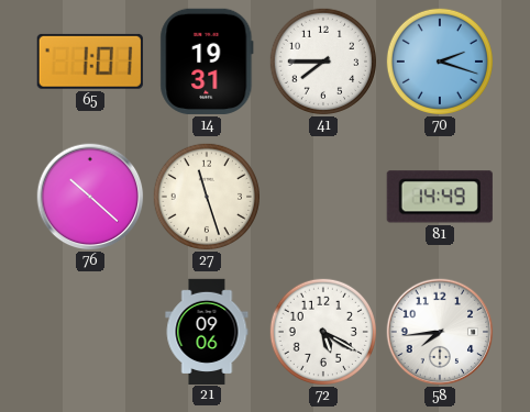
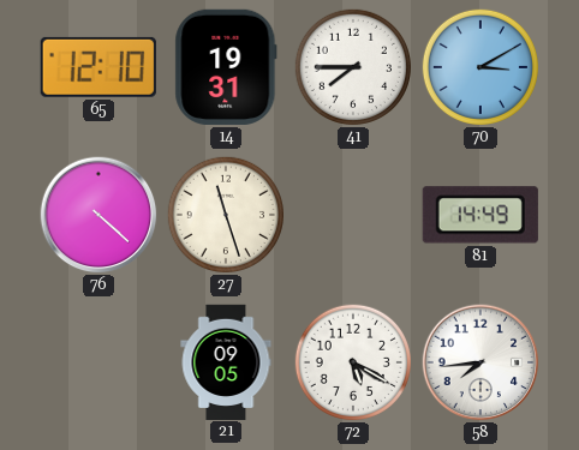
65: 1:01 -> 12:10
70: 2:18 -> 3:10
76: 10:22 -> 4:22
21: 09:06 -> 09:05
